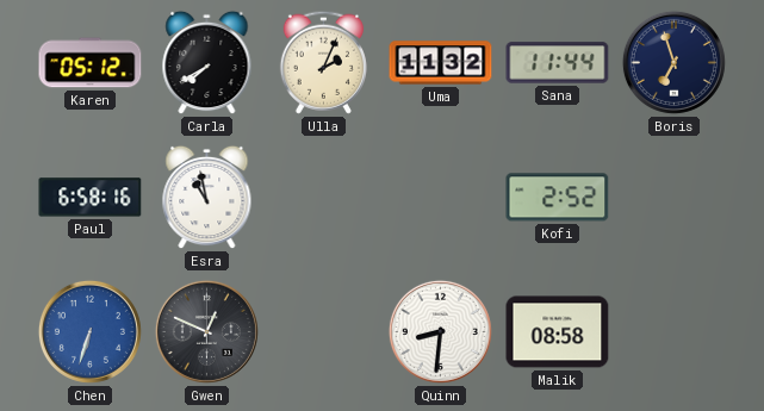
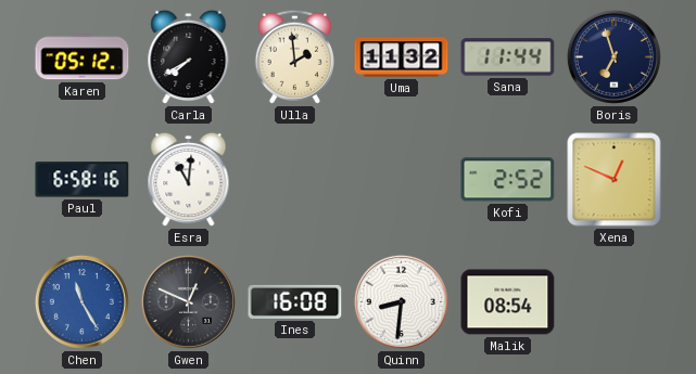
Ulla: 2:04 -> 1:59
Esra: 10:58 -> 11:01
Xena: none -> 12:49
Chen: 6:33 -> 11:25
Ines: none -> 16:08
Malik: 08:58 -> 08:54
